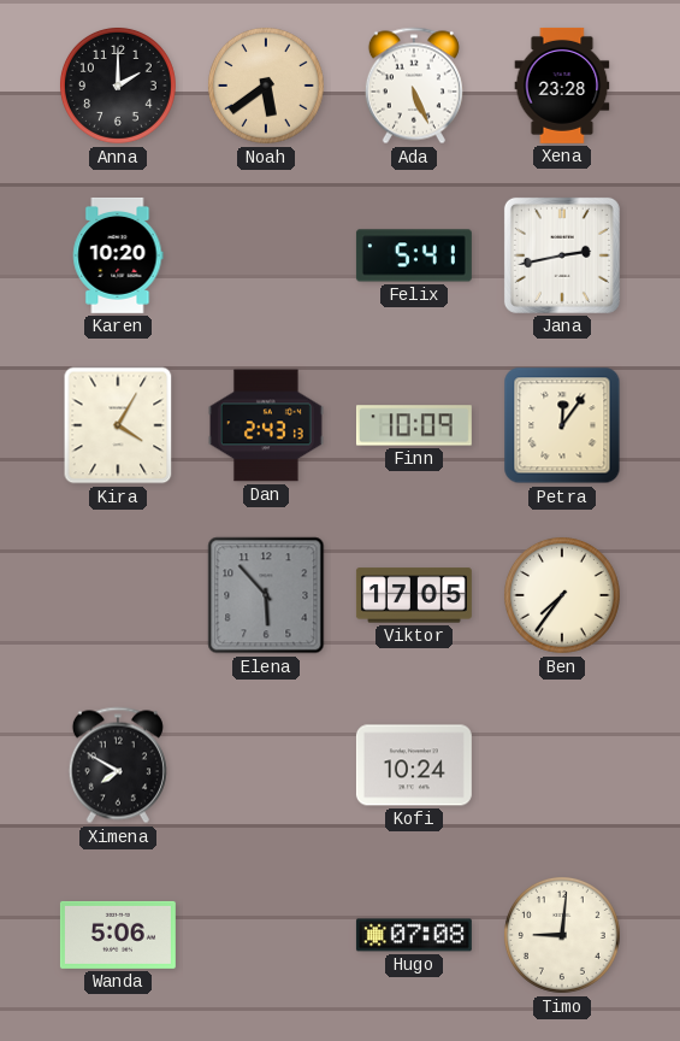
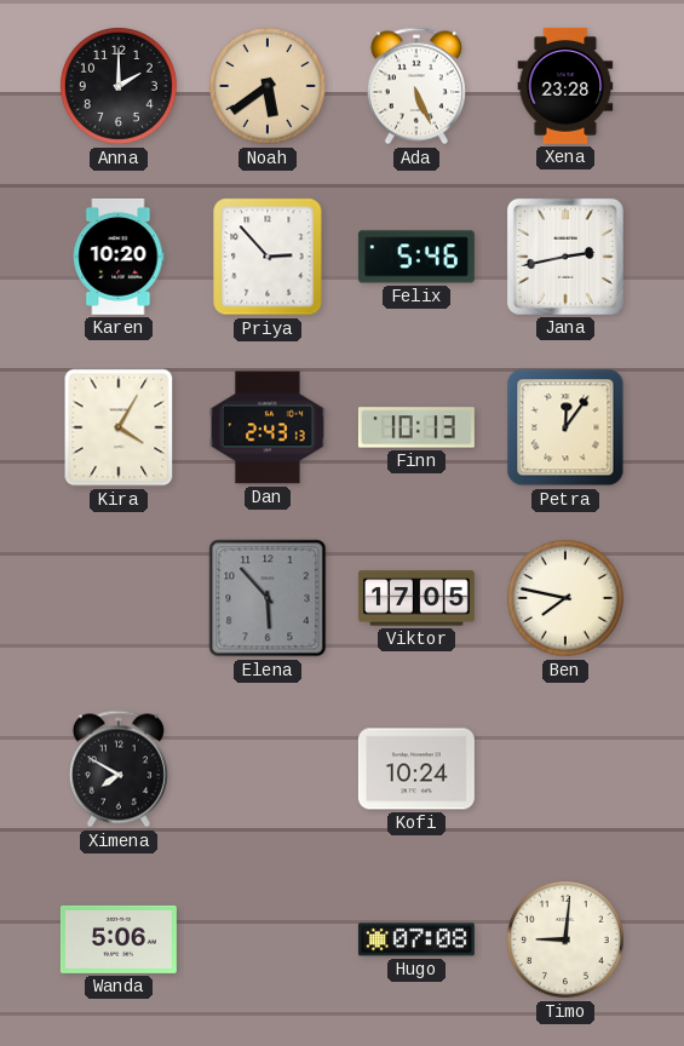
Priya: none -> 2:53
Felix: 5:41 -> 5:46
Finn: 10:09 -> 10:13
Ben: 7:36 -> 7:47
